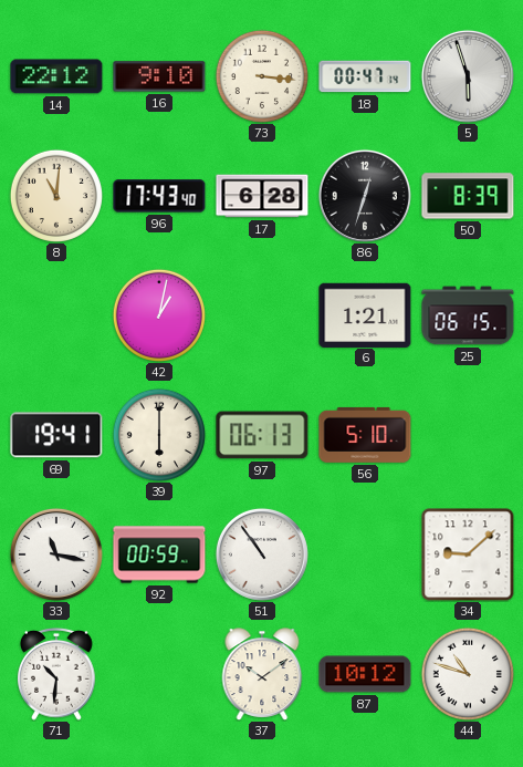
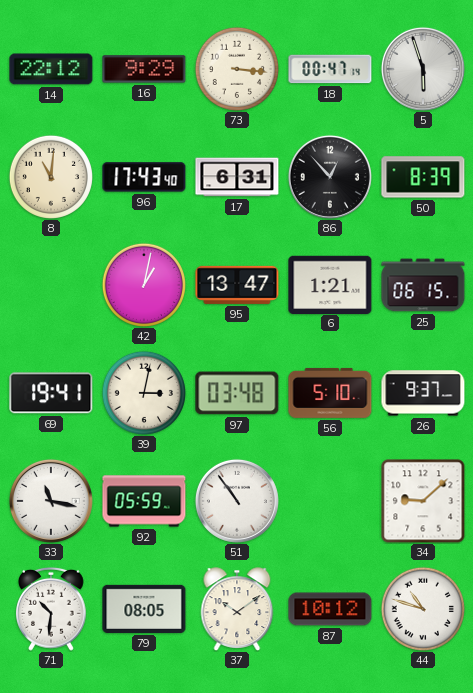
16: 9:10 -> 9:29
17: 6:28 -> 6:31
86: 12:33 -> 12:53
95: none -> 13:47
39: 6:00 -> 3:02
97: 06:13 -> 03:48
26: none -> 9:37
92: 00:59 -> 05:59
79: none -> 08:05
